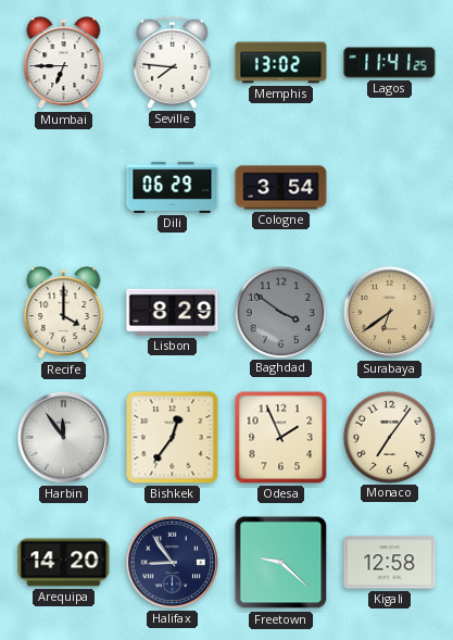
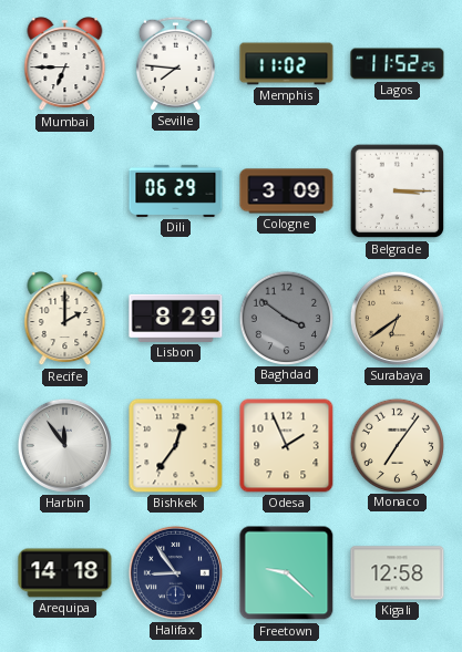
Memphis: 13:02 -> 11:02
Lagos: 11:41 -> 11:52
Cologne: 3:54 -> 3:09
Belgrade: none -> 3:15
Recife: 4:00 -> 2:00
Arequipa: 14:20 -> 14:18
